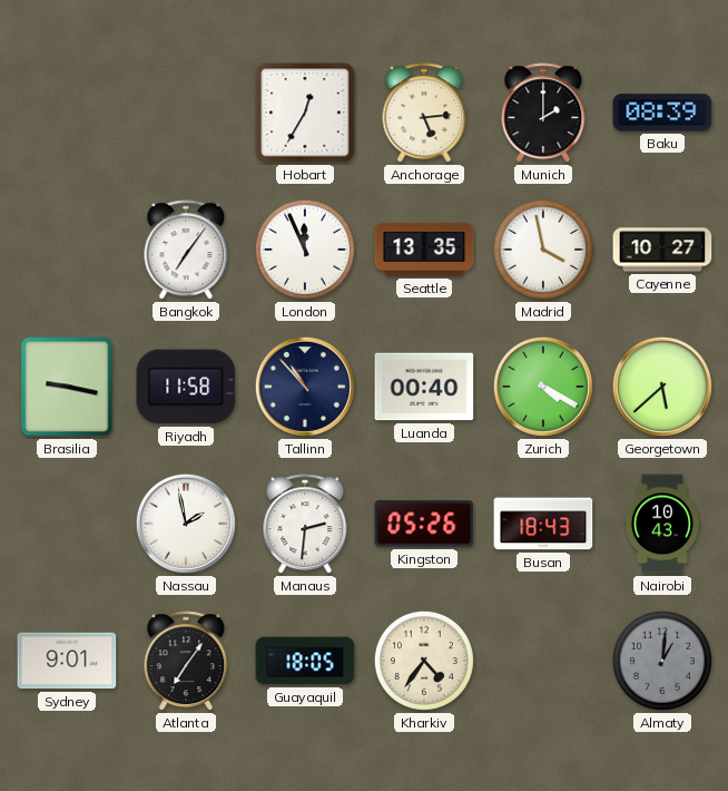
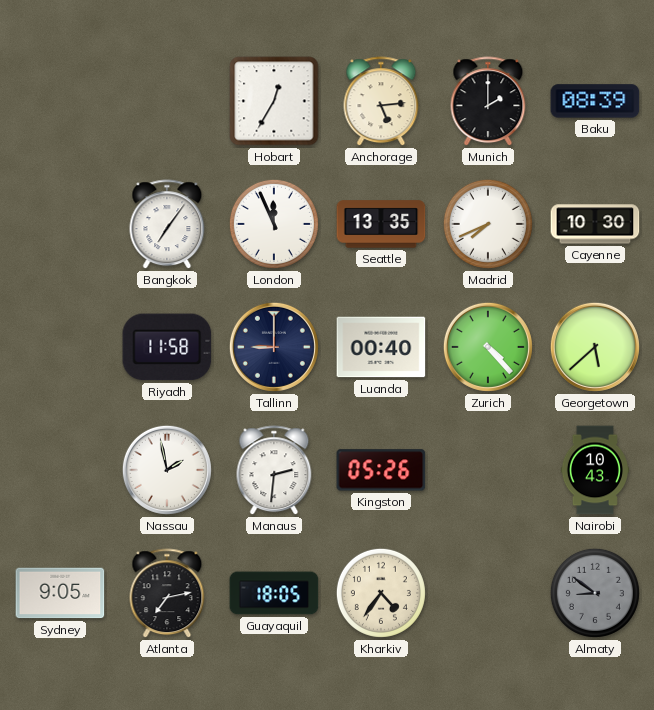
Madrid: 3:58 -> 7:41
Cayenne: 10:27 -> 10:30
Brasilia: 9:17 -> none
Tallinn: 10:53 -> 9:00
Zurich: 4:20 -> 4:23
Busan: 18:43 -> none
Sydney: 9:01 -> 9:05
Atlanta: 7:06 -> 7:13
Almaty: 1:01 -> 8:51
